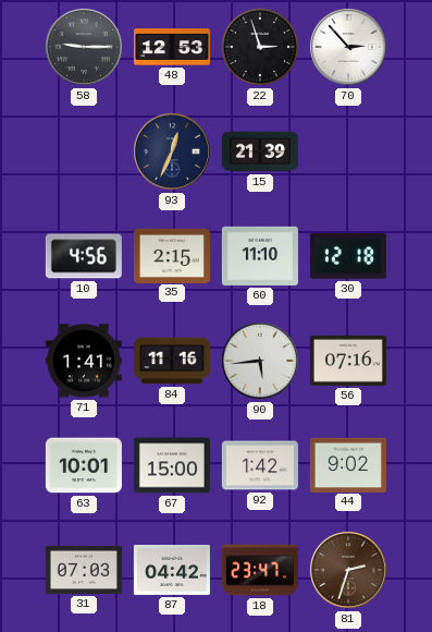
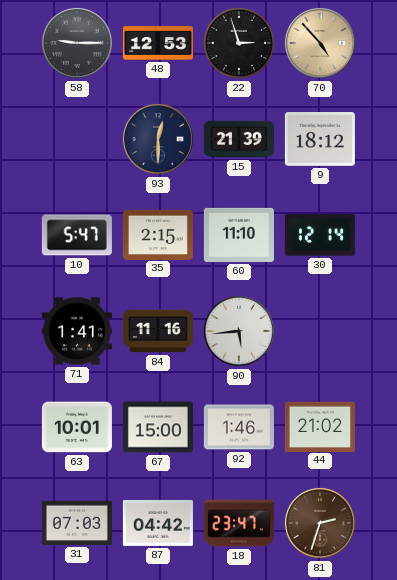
70: 2:53 -> 4:53
70 dial: white -> champagne
93: 12:34 -> 12:30
9: none -> 18:12
10: 4:56 -> 5:47
30: 12:18 -> 12:14
56: 07:16 -> none
92: 1:42 -> 1:46
44: 9:02 -> 21:02
